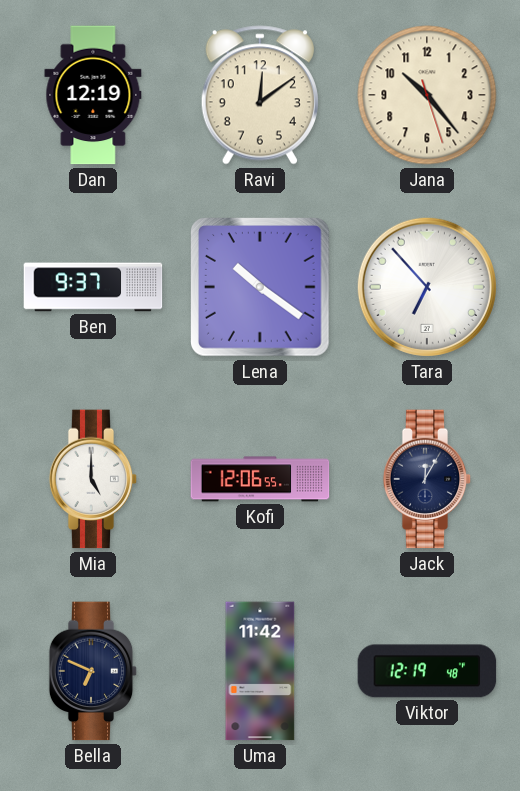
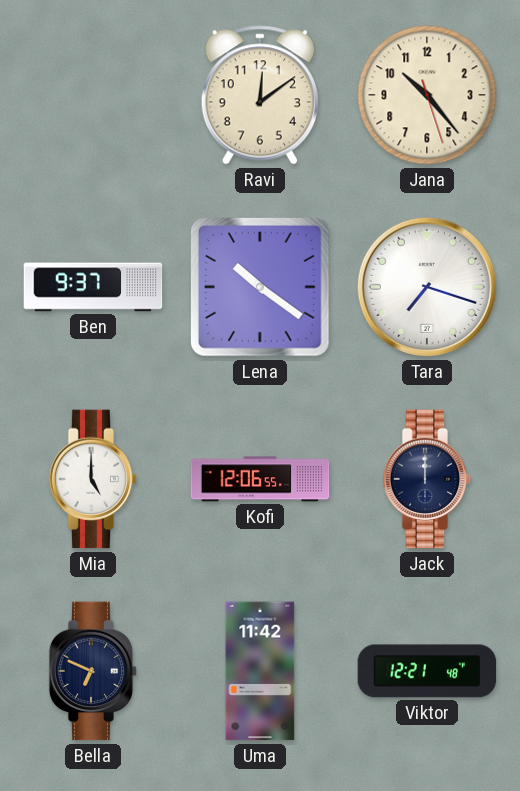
Dan: 12:19 -> none
Tara: 6:53 -> 7:18
Jack: 12:05 -> 12:00
Viktor: 12:19 -> 12:21
